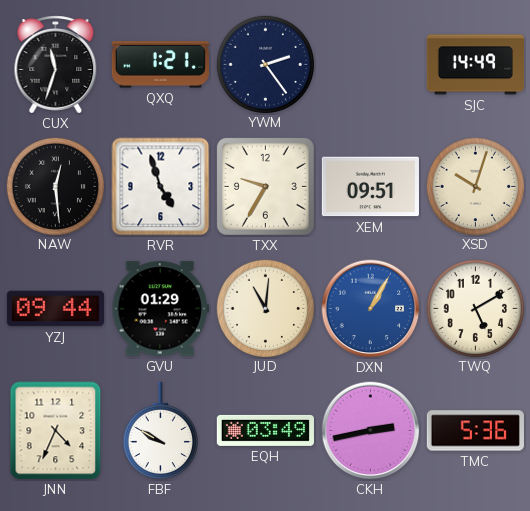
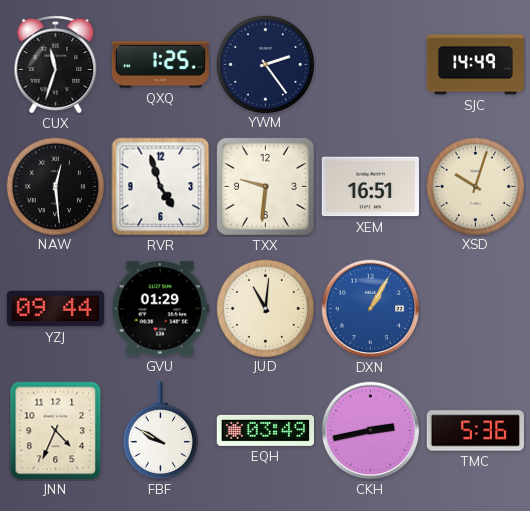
QXQ: 1:21 -> 1:25
TXX: 9:35 -> 9:31
XEM: 09:51 -> 16:51
TWQ: 5:10 -> none
